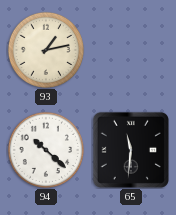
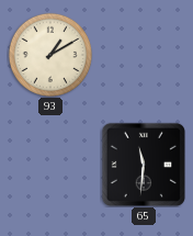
93: 1:13 -> 1:10
94: 10:22 -> none
